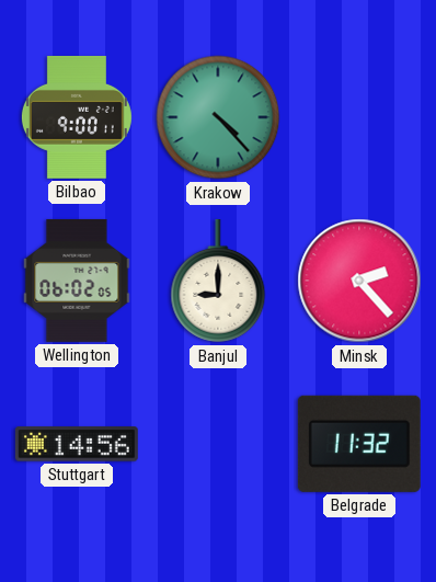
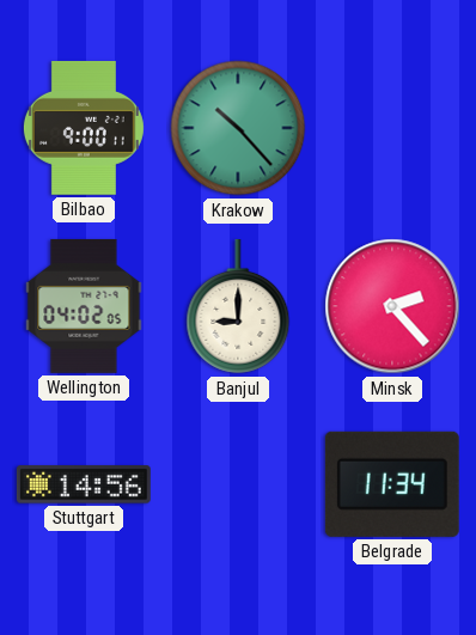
Krakow: 4:23 -> 10:23
Wellington: 06:02 -> 04:02
Belgrade: 11:32 -> 11:34
